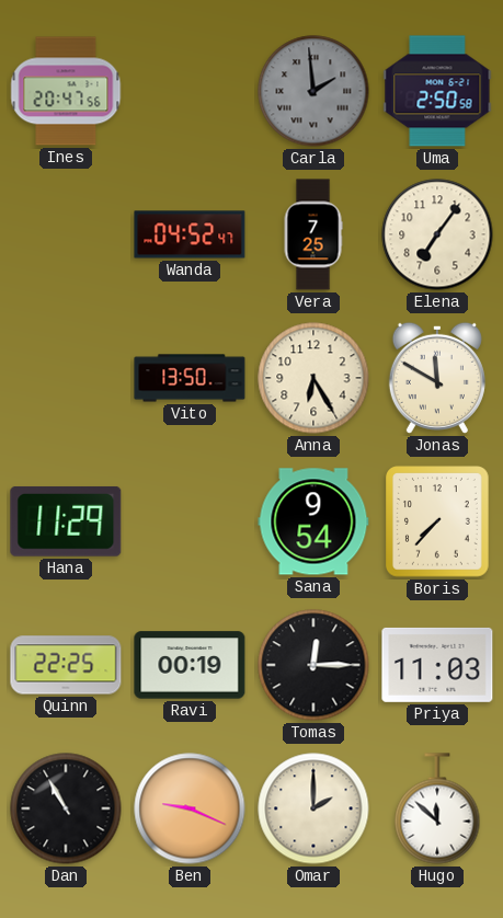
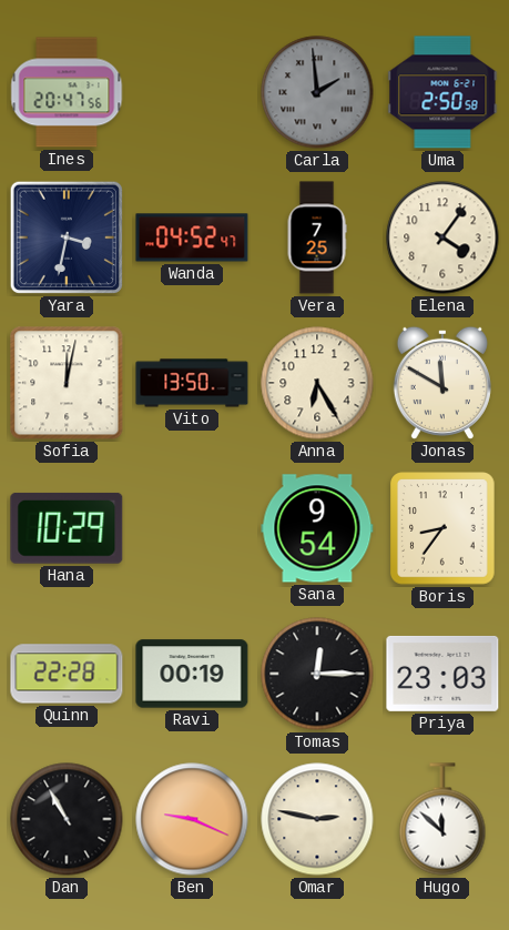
Yara: none -> 3:32
Elena: 7:06 -> 4:06
Sofia: none -> 12:02
Hana: 11:29 -> 10:29
Boris: 7:37 -> 8:36
Quinn: 22:25 -> 22:28
Priya: 11:03 -> 23:03
Omar: 2:00 -> 2:47
